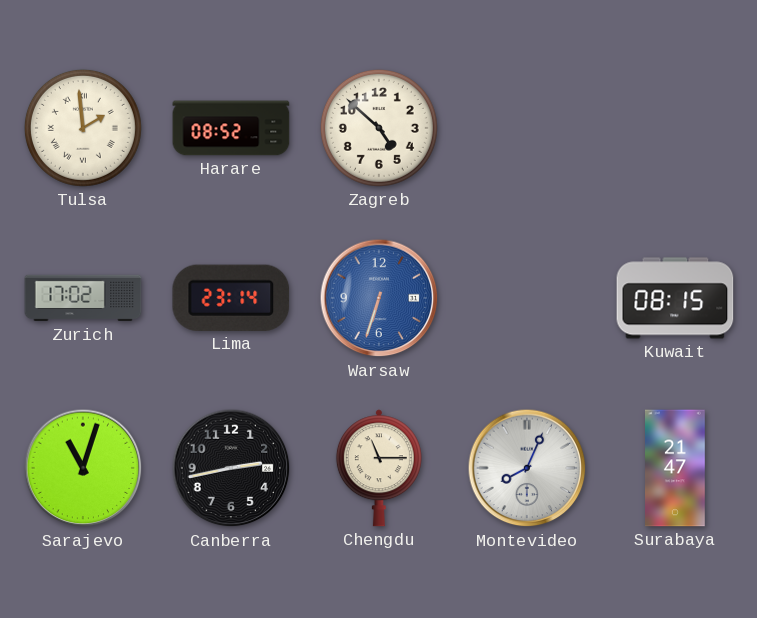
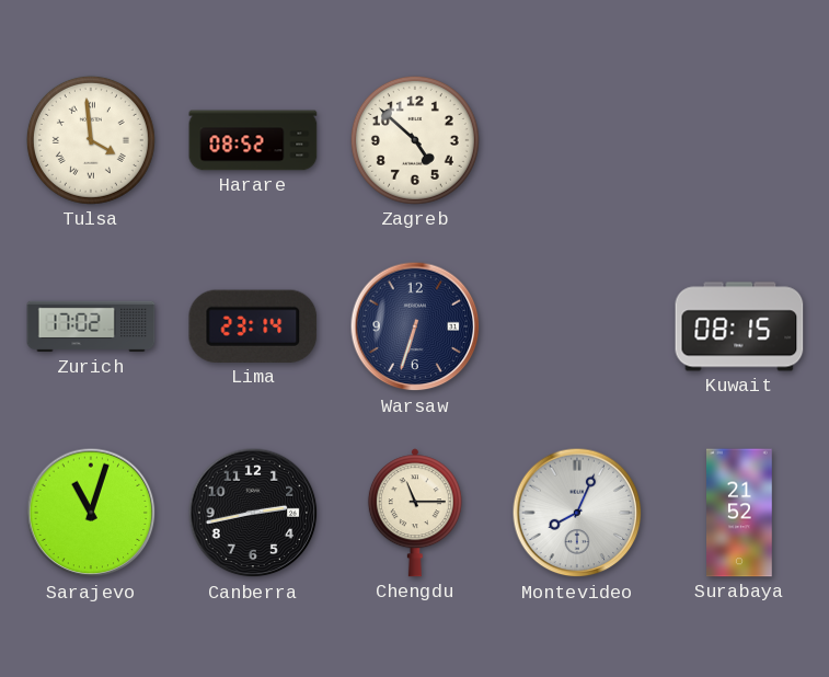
Tulsa: 1:59 -> 3:59
Warsaw dial: blue -> navy
Surabaya: 21:47 -> 21:52
